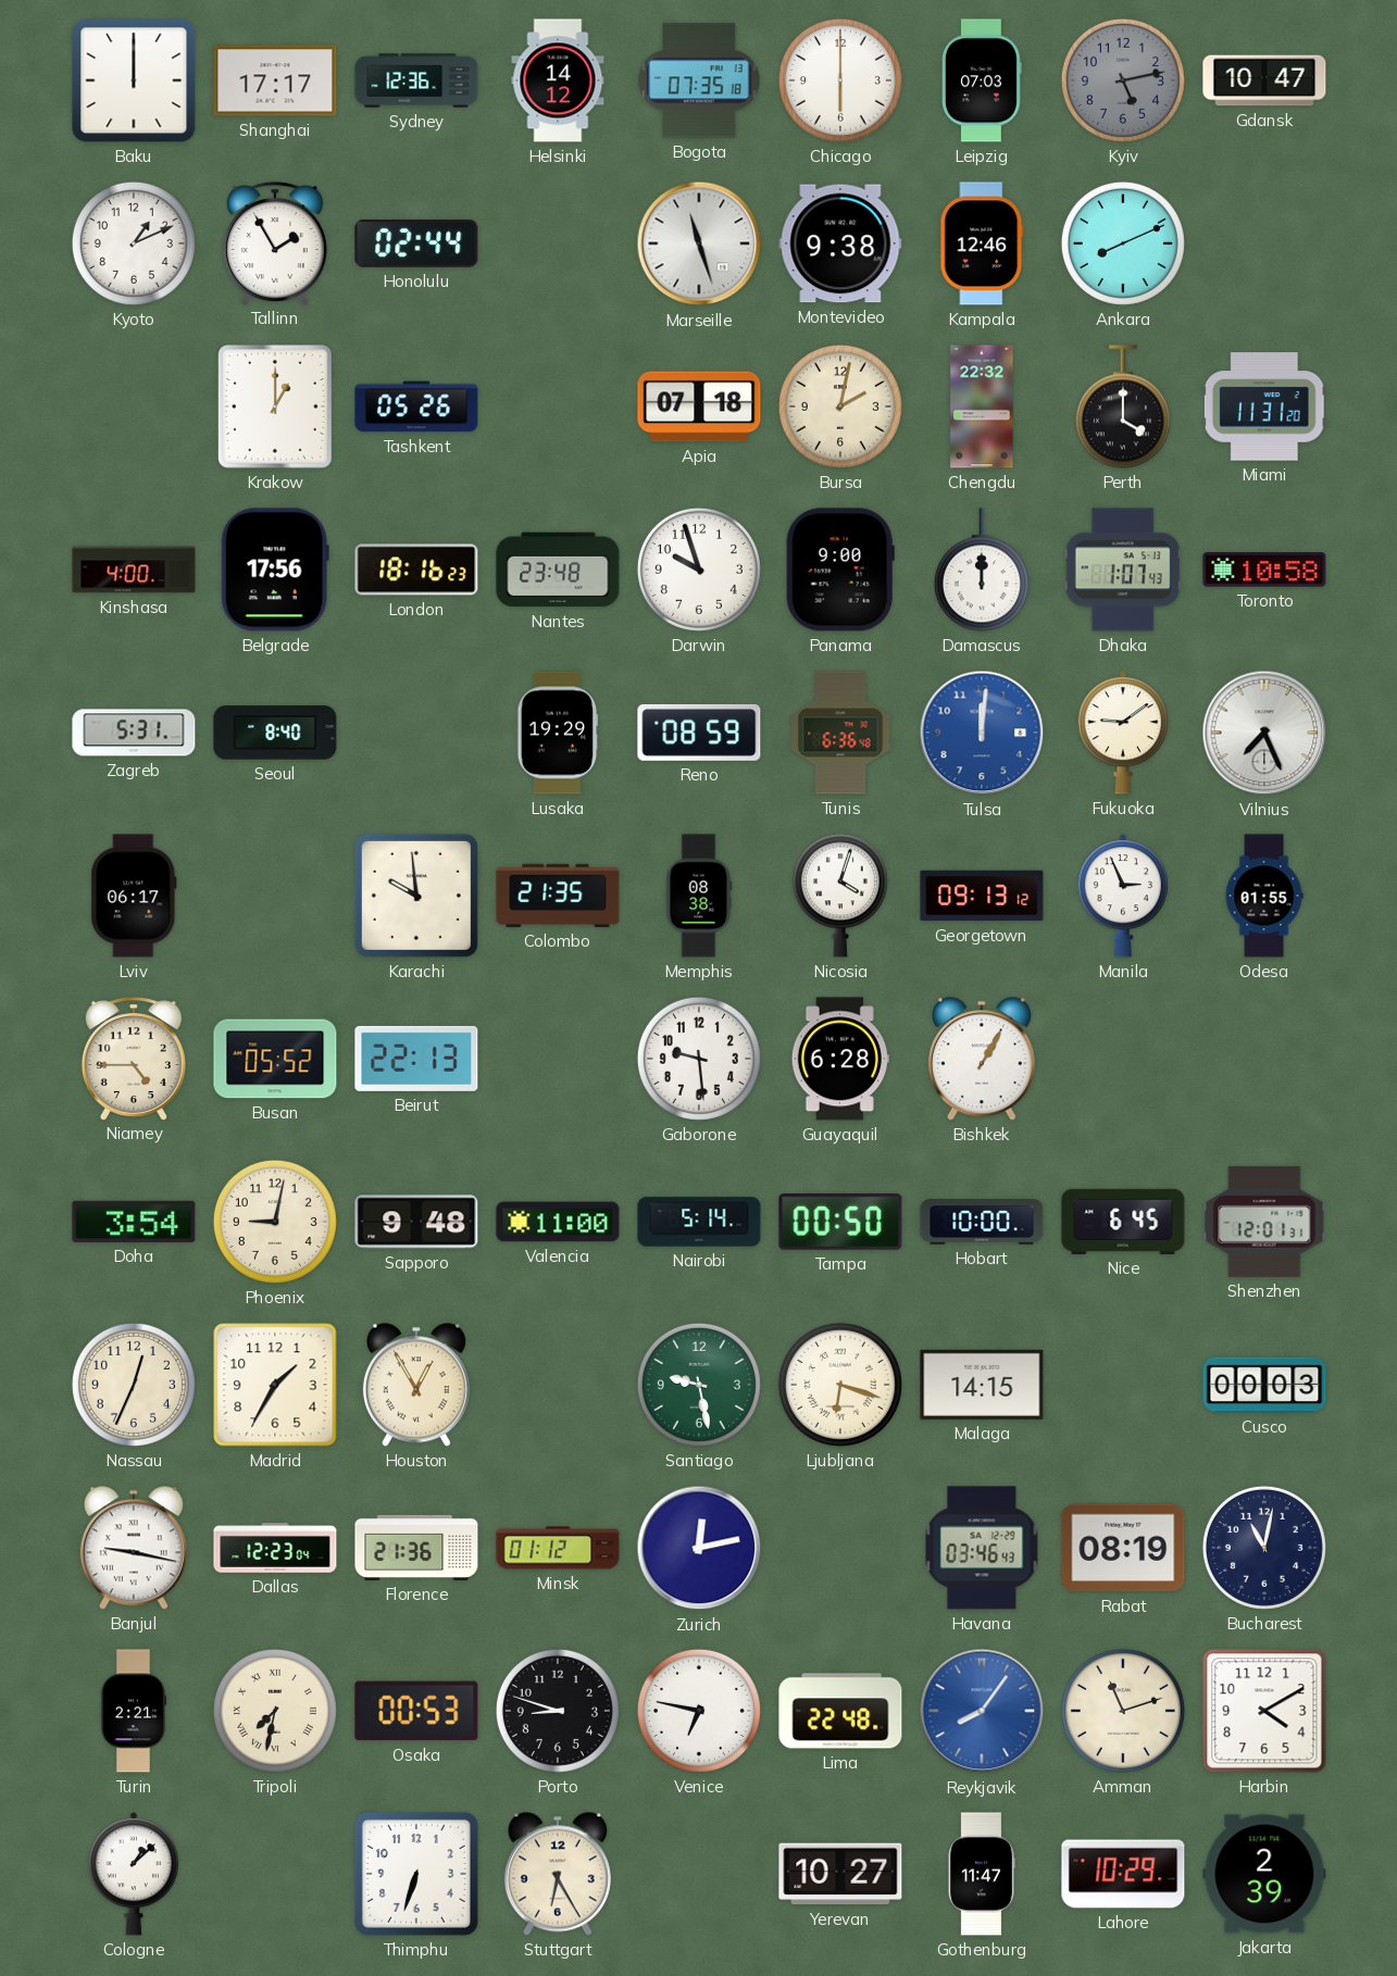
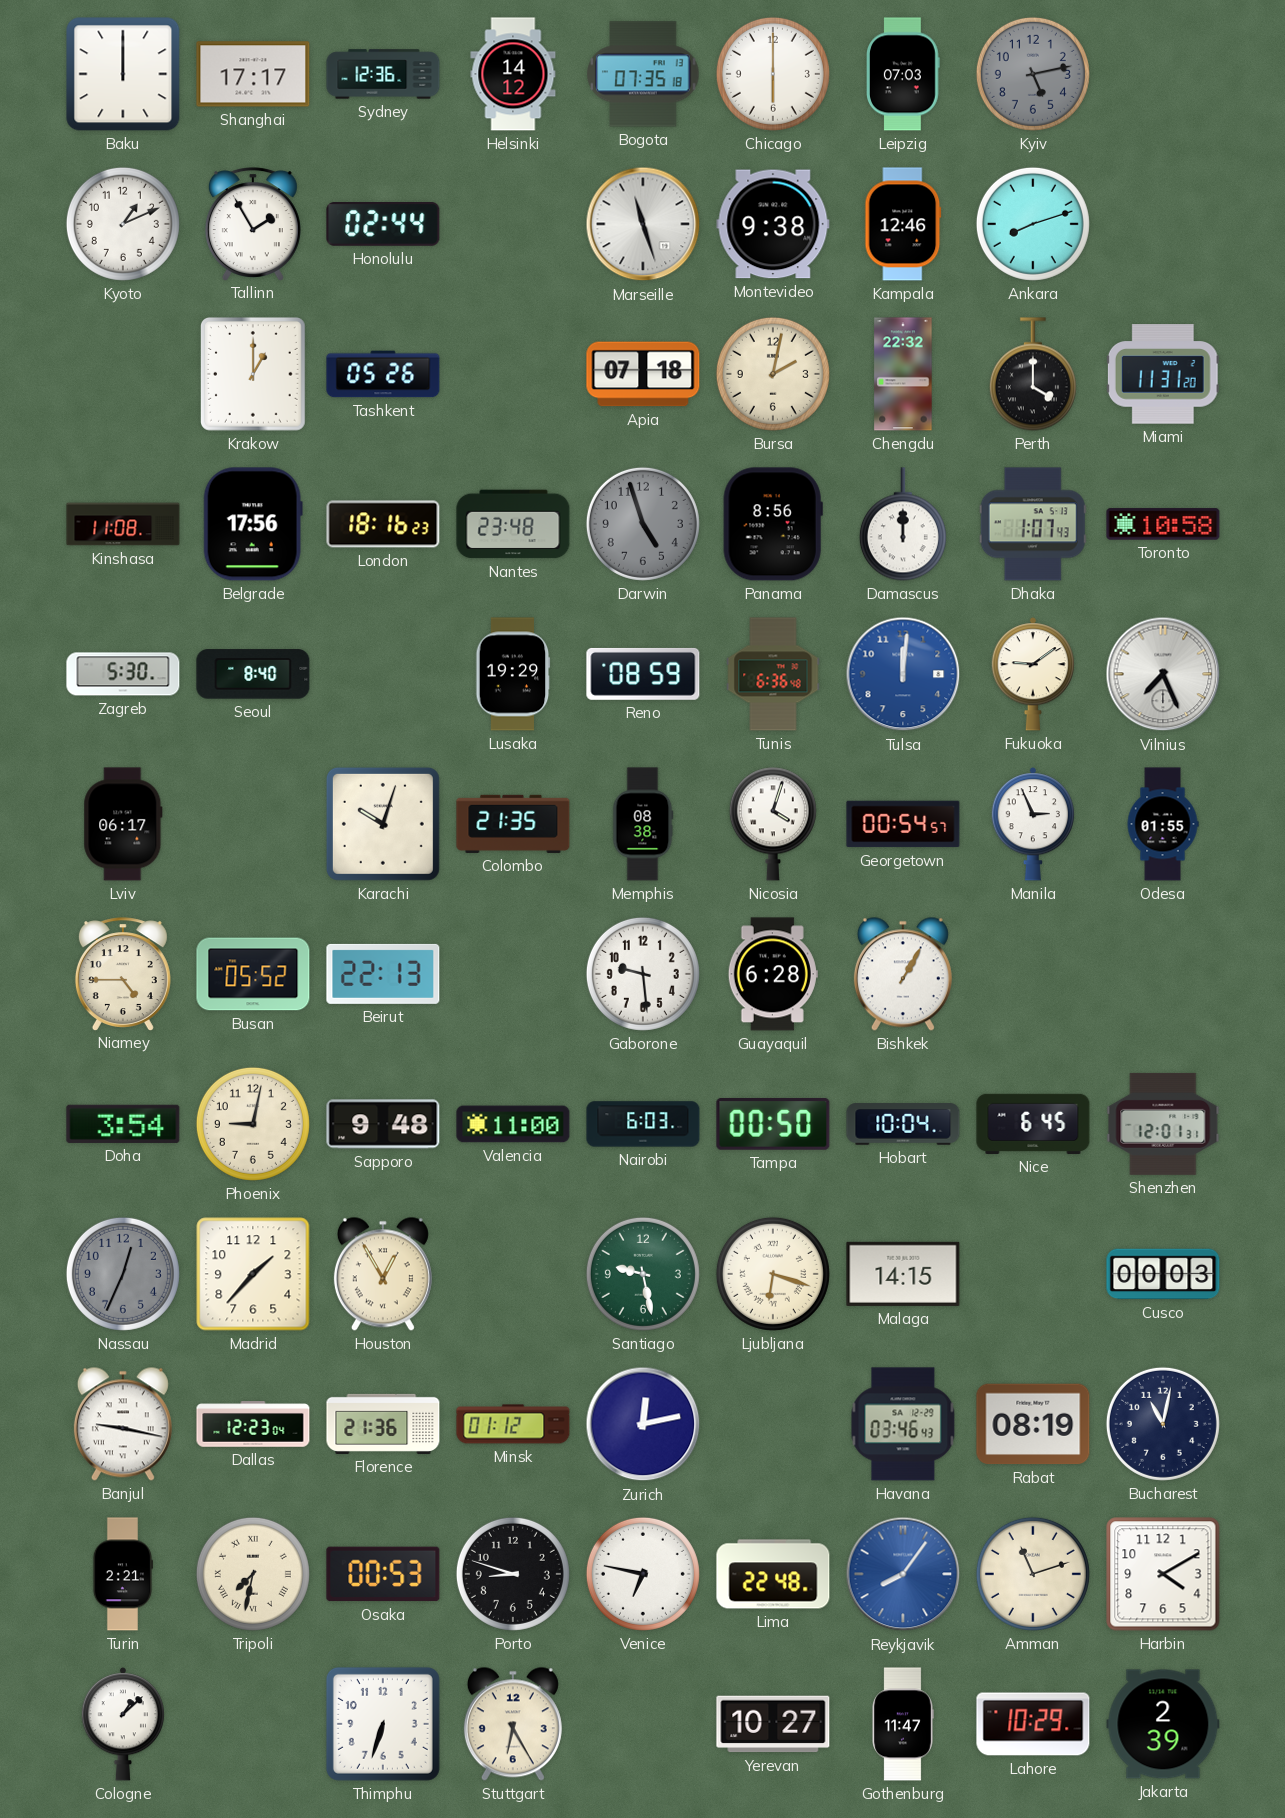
Gdansk: 10:47 -> none
Ankara: 8:11 -> 8:12
Kinshasa: 4:00 -> 11:08
Darwin: 9:57 -> 4:57
Darwin dial: white -> grey
Panama: 9:00 -> 8:56
Zagreb: 5:31 -> 5:30
Karachi: 9:59 -> 10:03
Georgetown: 09:13 -> 00:54
Nairobi: 5:14 -> 6:03
Hobart: 10:00 -> 10:04
Nassau dial: cream -> grey
Madrid: 1:35 -> 1:37
